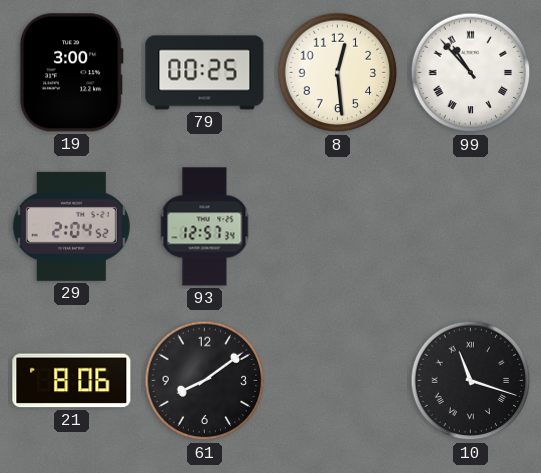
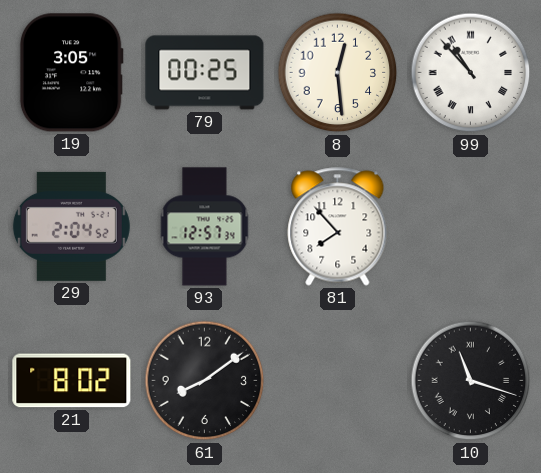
19: 3:00 -> 3:05
81: none -> 7:53
21: 8:06 -> 8:02
